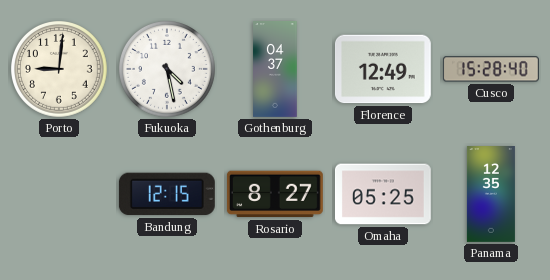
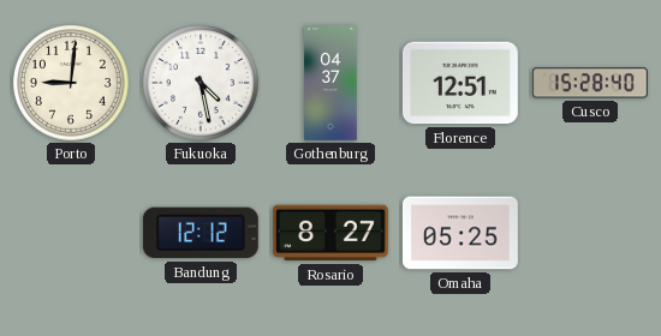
Florence: 12:49 -> 12:51
Bandung: 12:15 -> 12:12
Panama: 12:35 -> none
